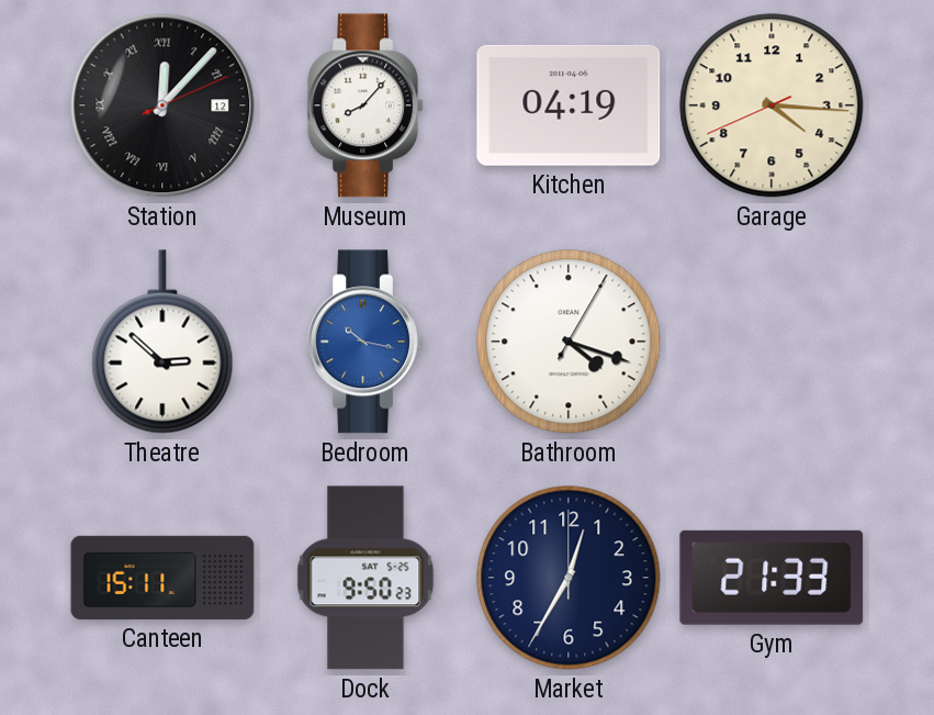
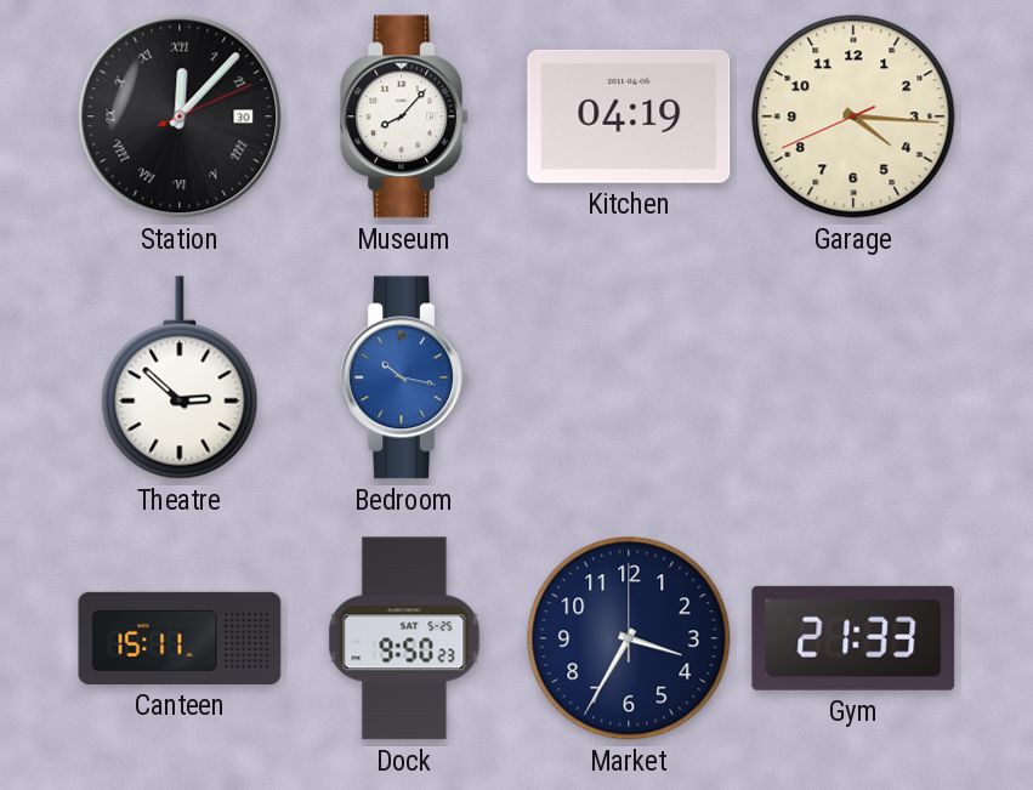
Station date: 12 -> 30
Bathroom: 4:18 -> none
Market: 12:35 -> 3:35
